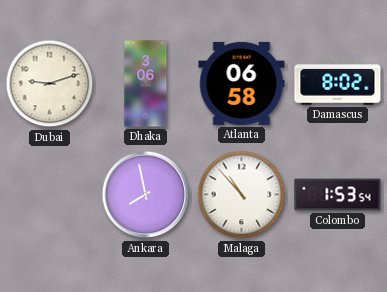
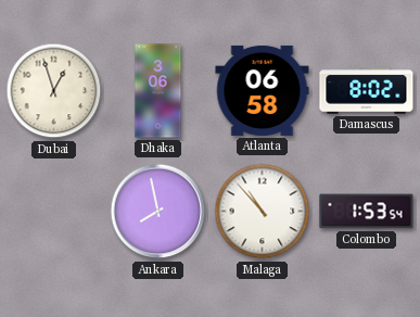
Dubai: 9:12 -> 12:57
